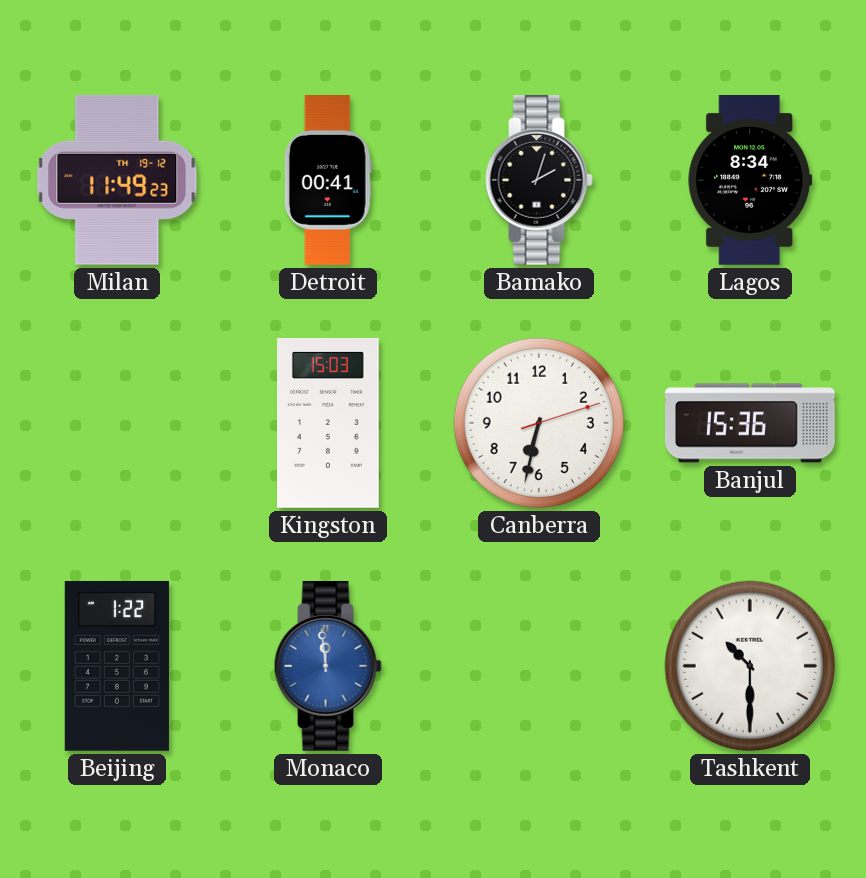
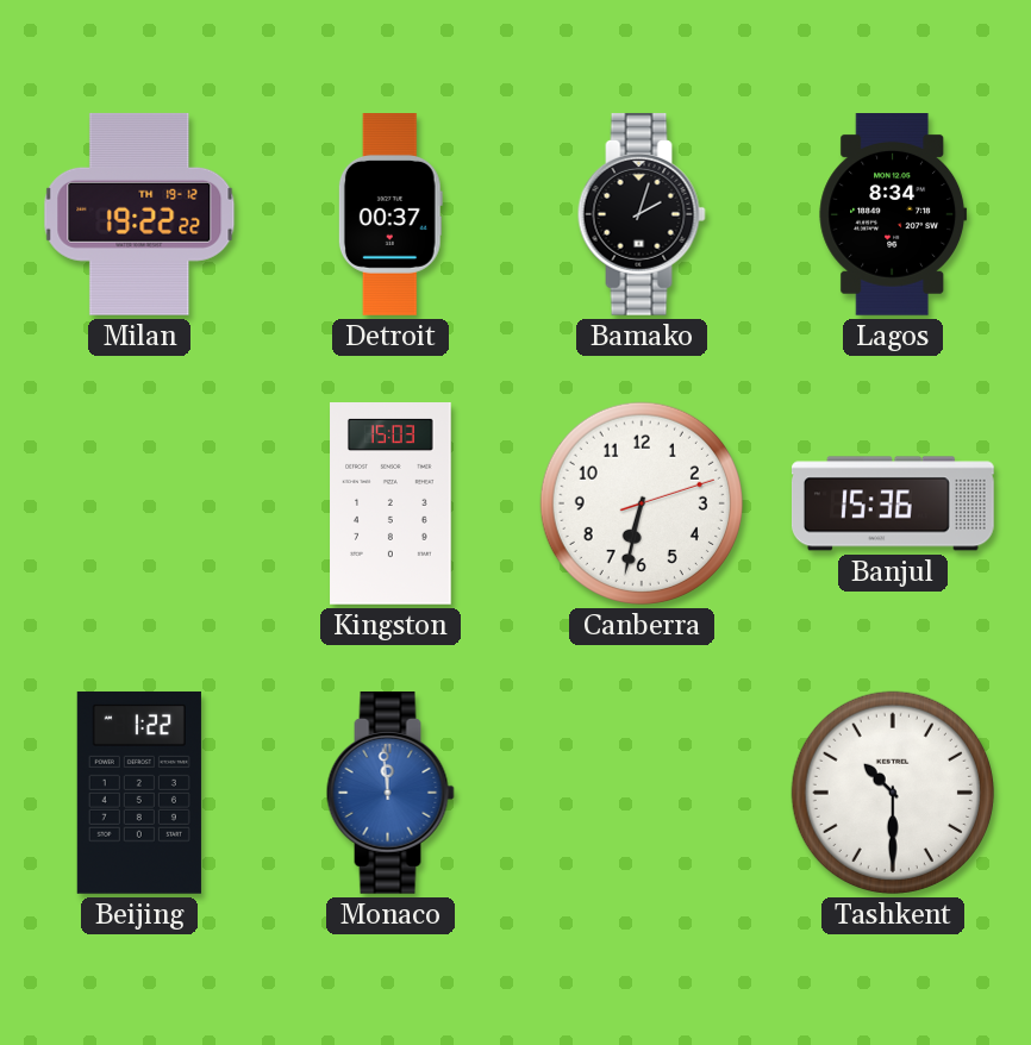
Milan: 11:49 -> 19:22
Detroit: 00:41 -> 00:37
